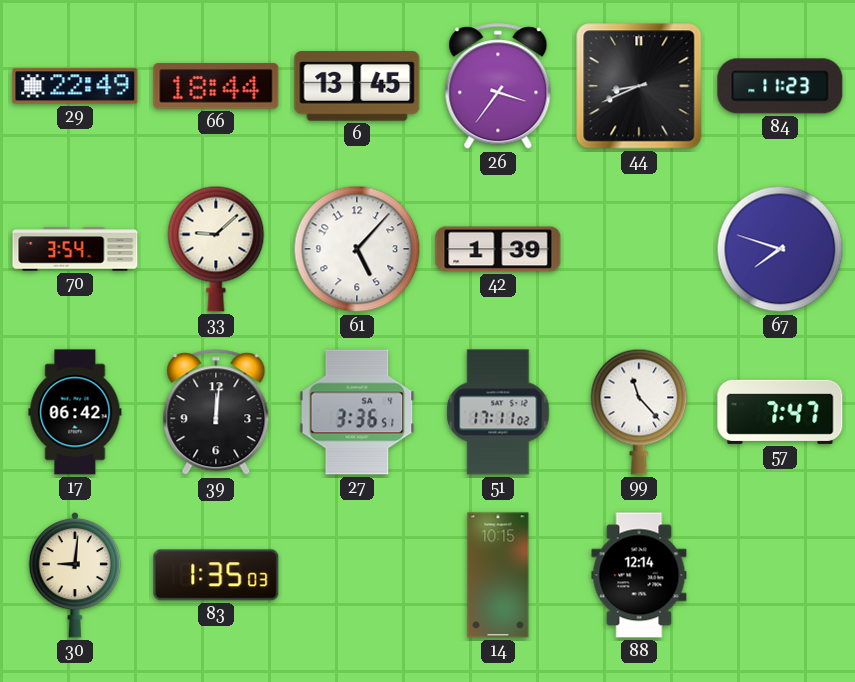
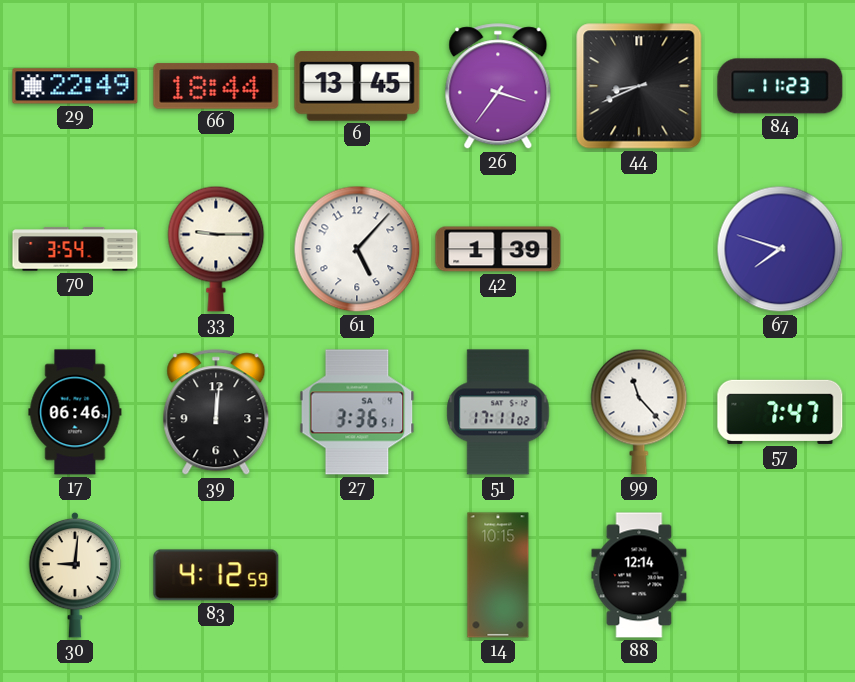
33: 9:08 -> 9:15
17: 06:42 -> 06:46
83: 1:35 -> 4:12
